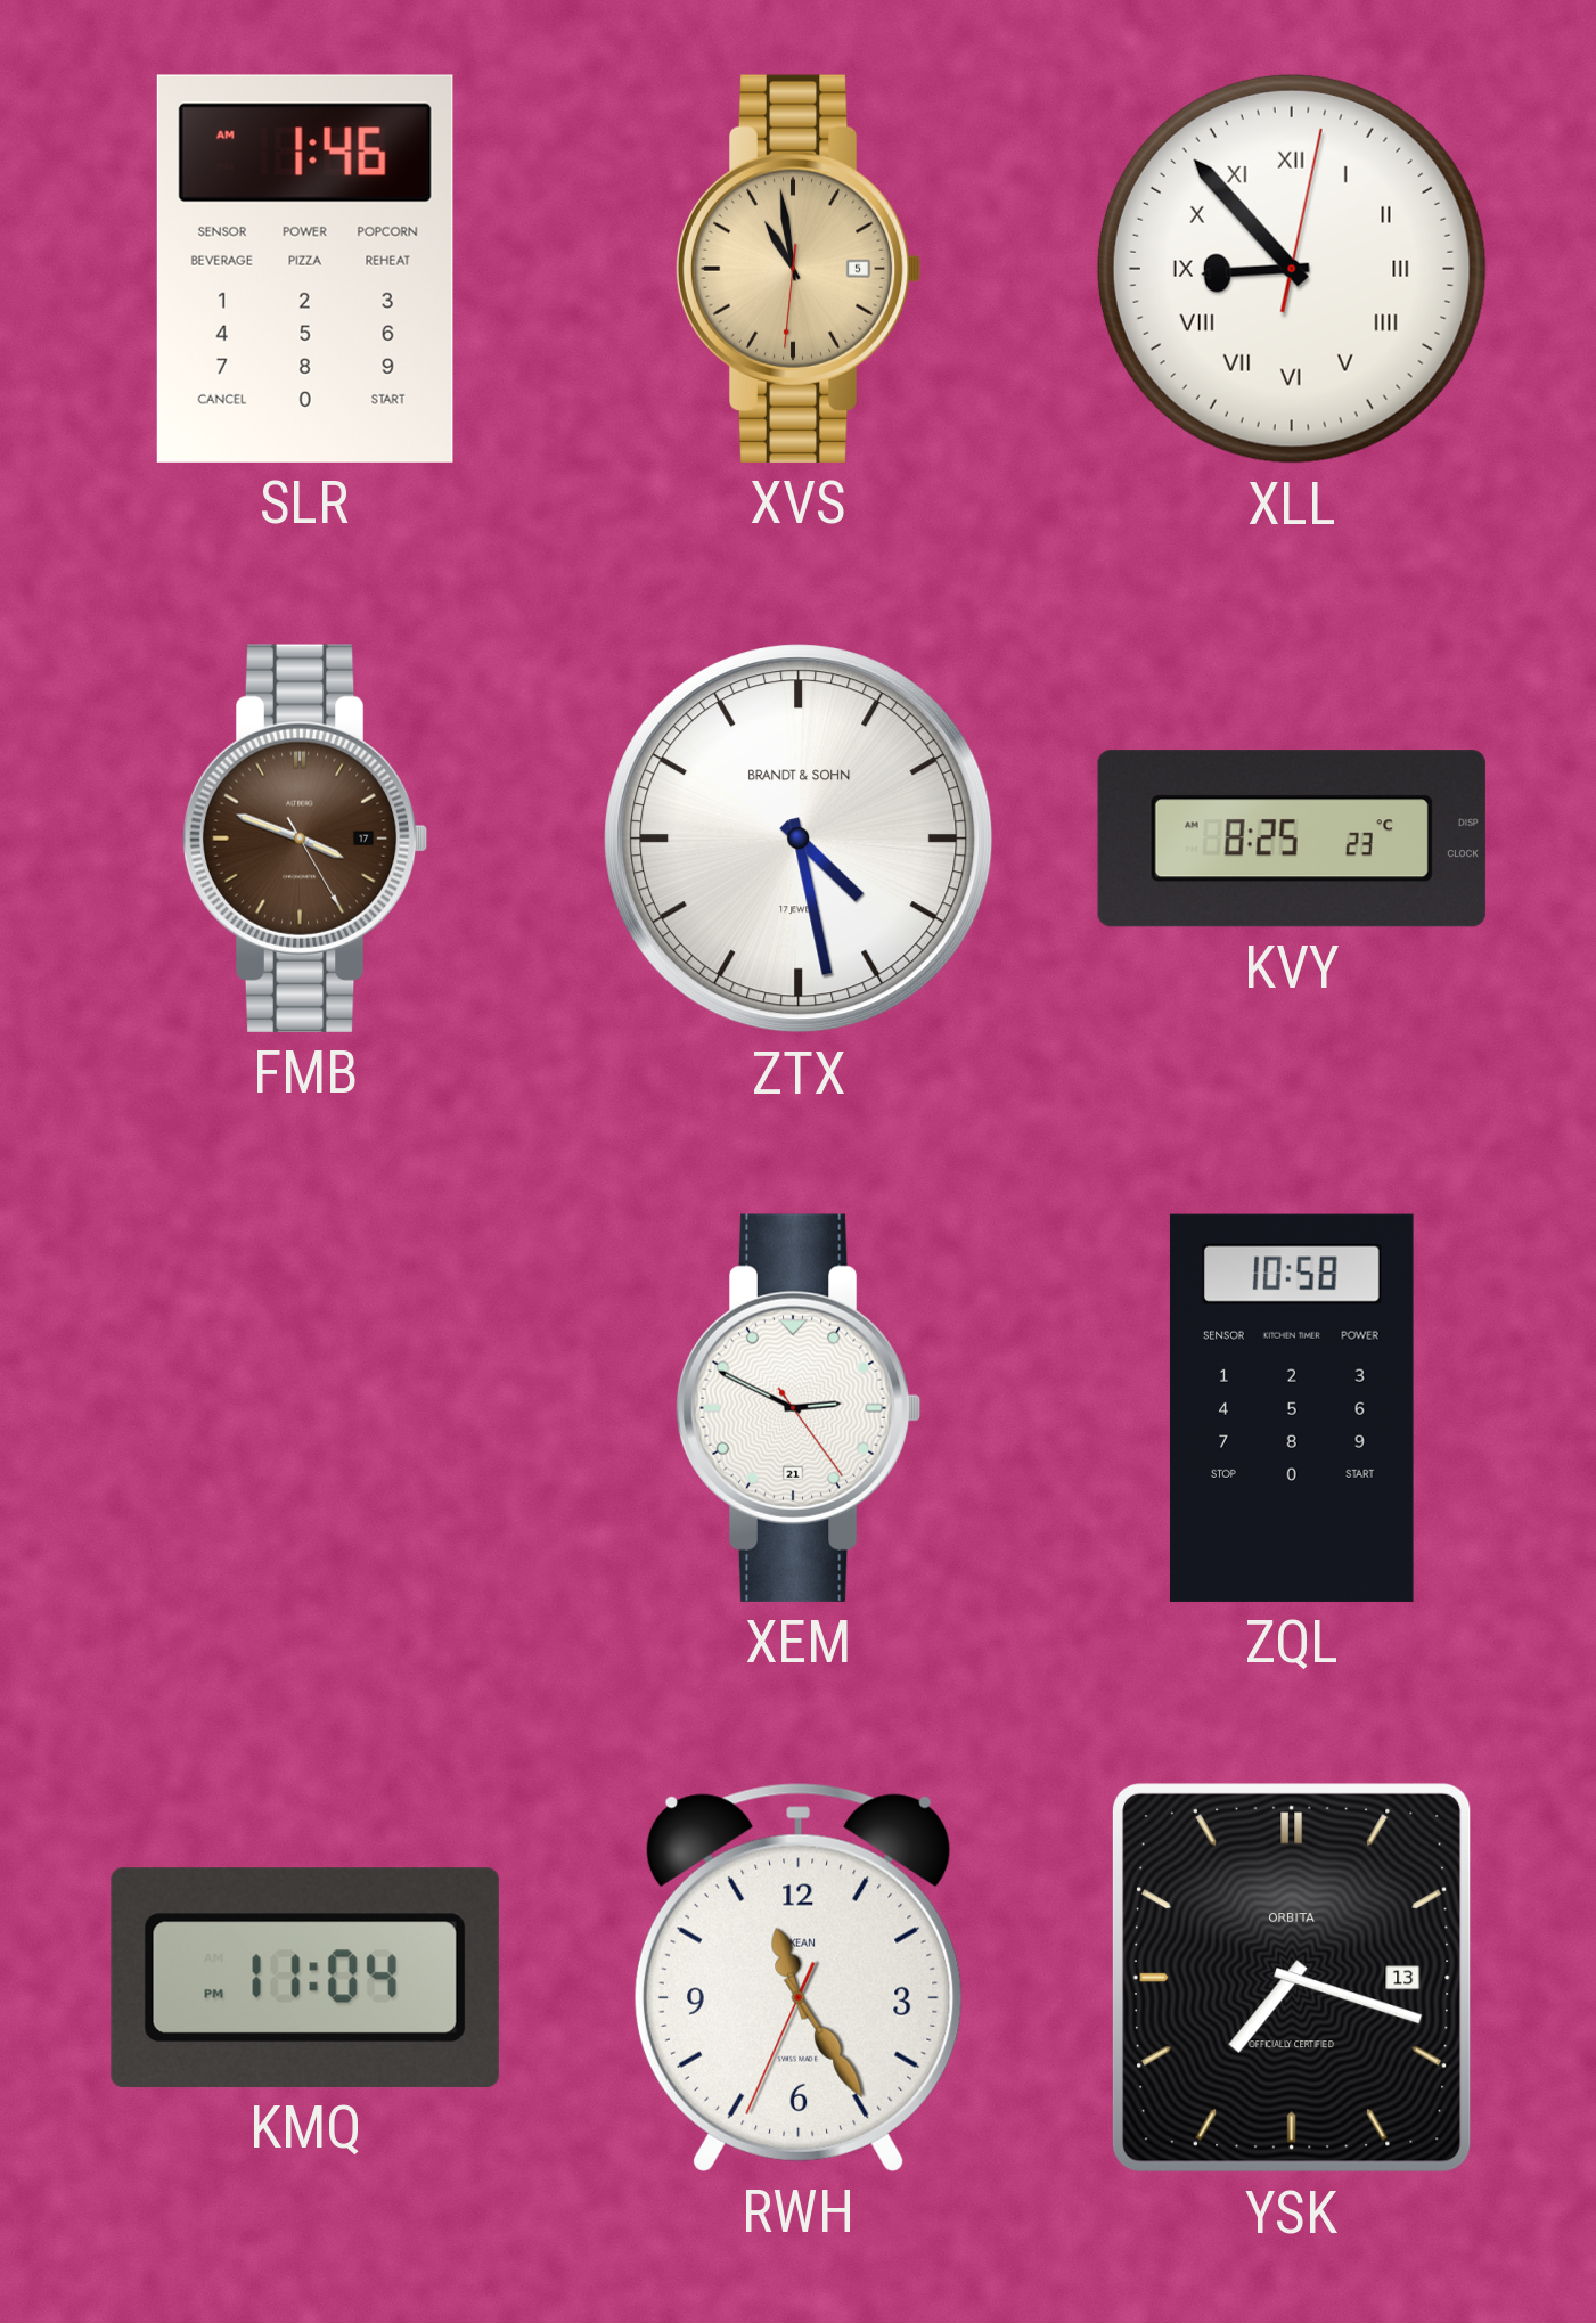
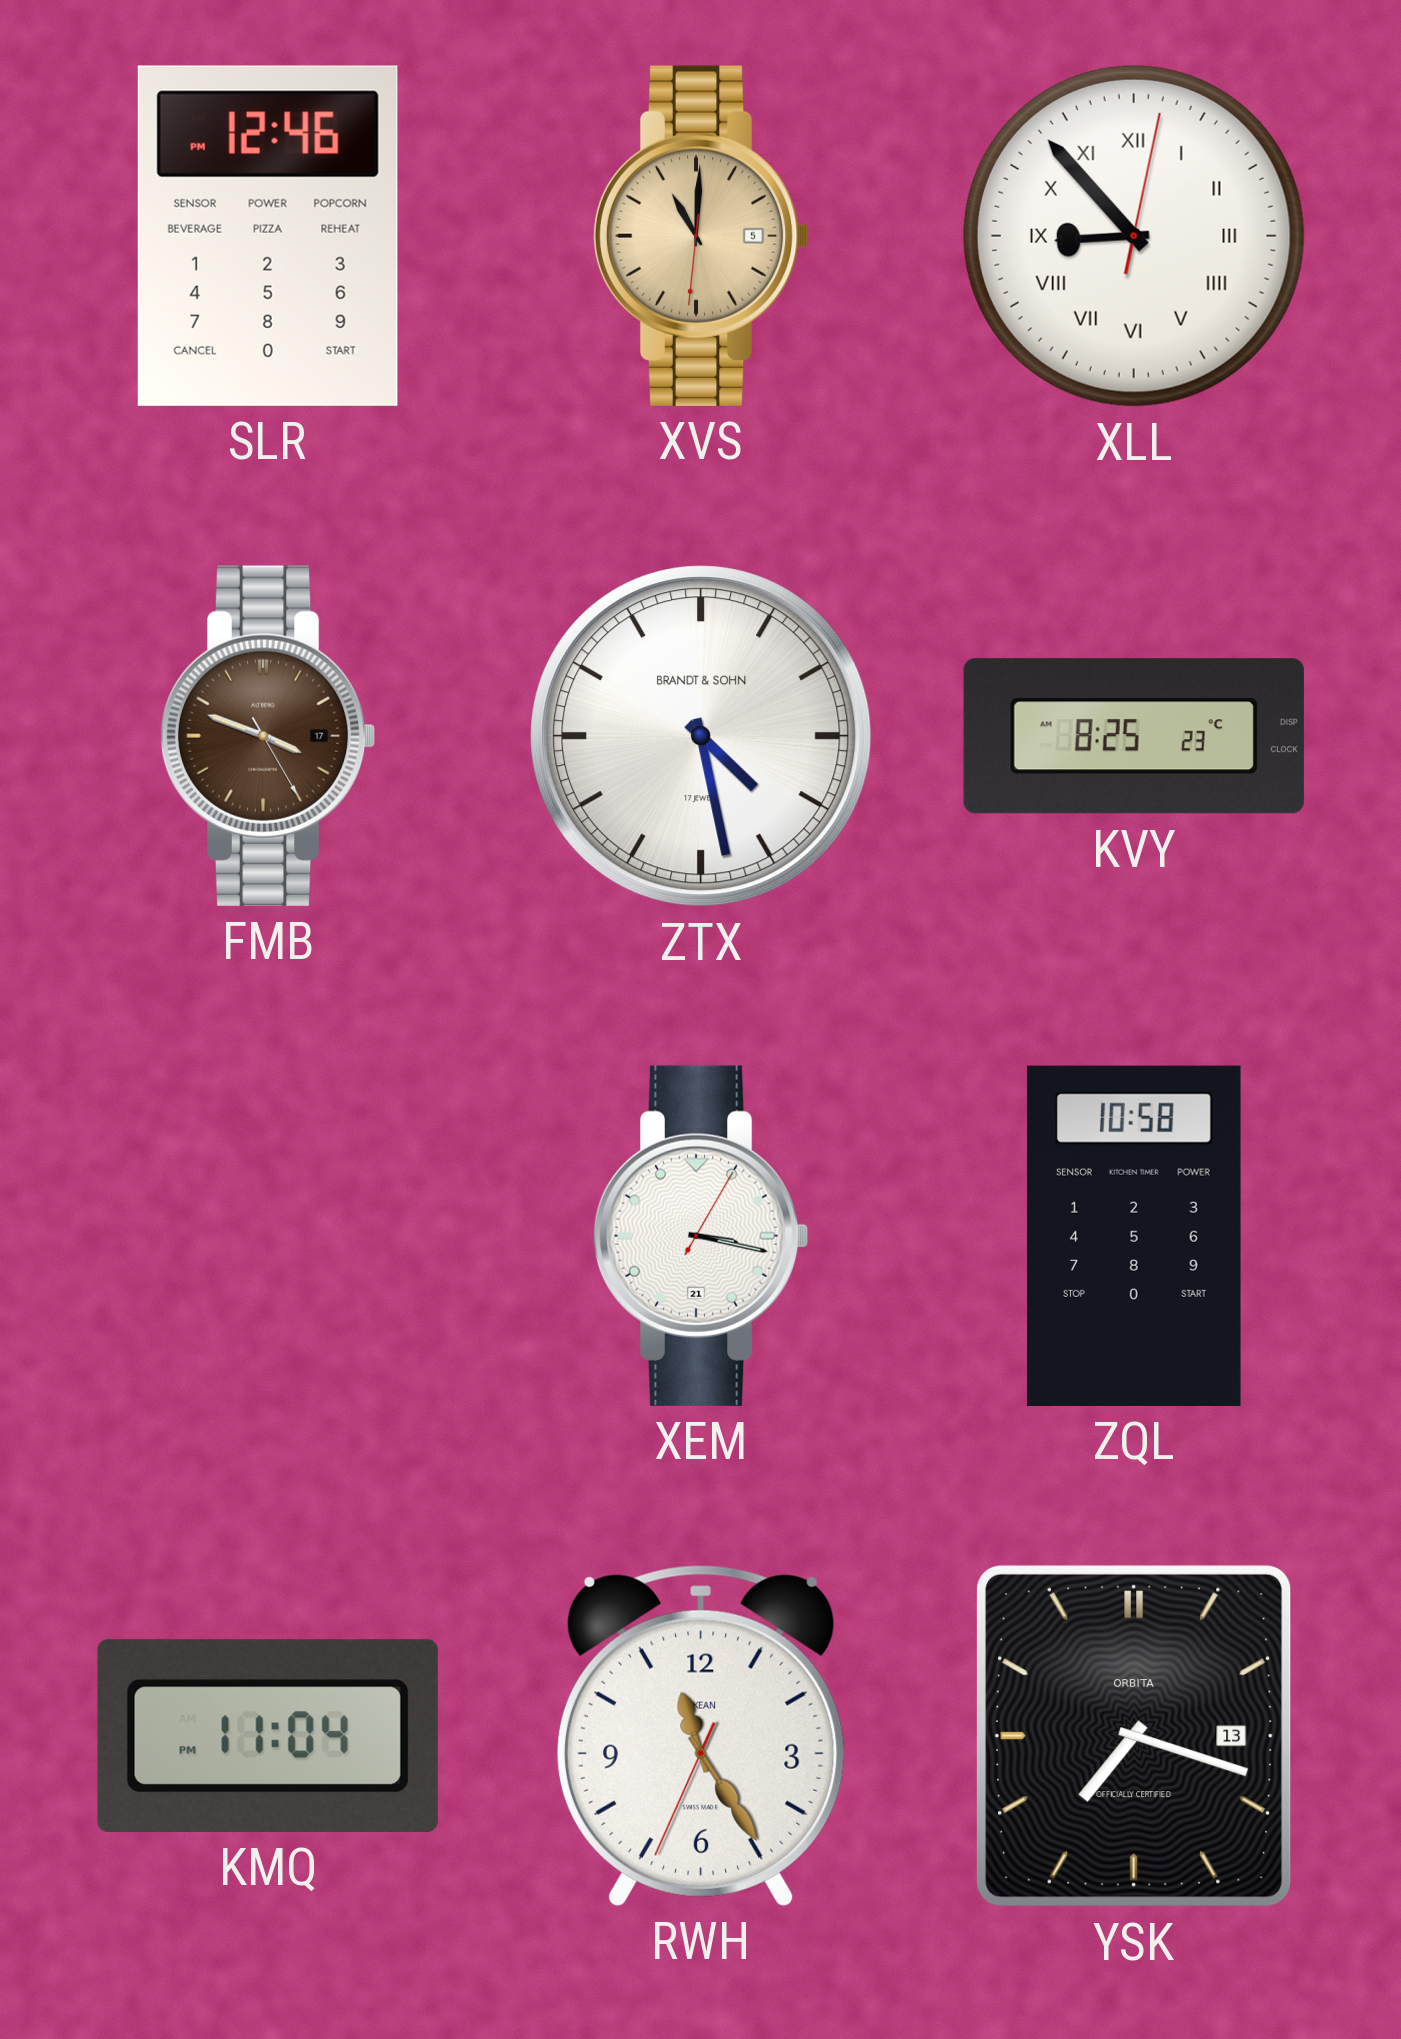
SLR: 1:46 -> 12:46
XVS: 10:58 -> 11:00
XEM: 2:49 -> 3:17
